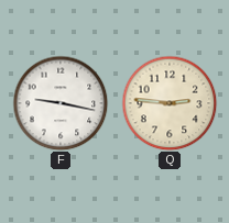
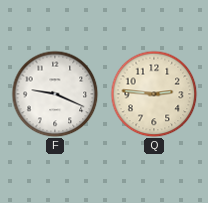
F: 9:17 -> 9:19
